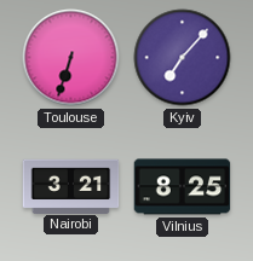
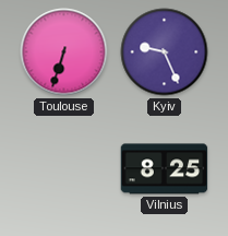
Kyiv: 7:07 -> 9:26
Nairobi: 3:21 -> none
